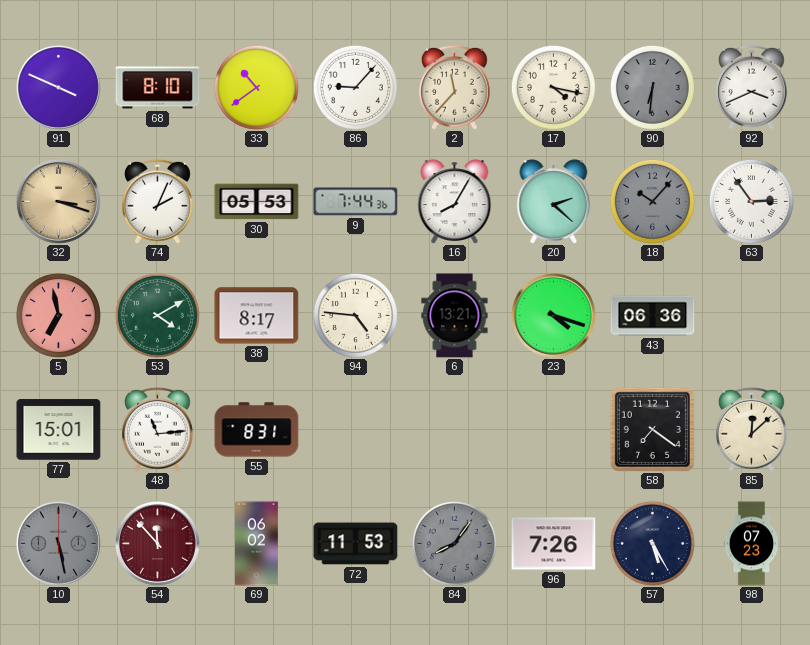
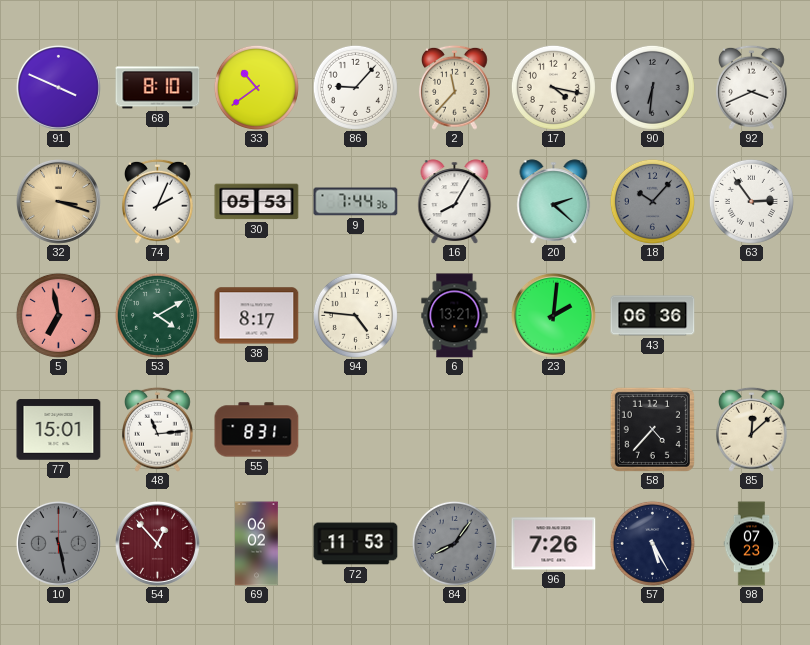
23: 4:18 -> 2:01
58: 7:21 -> 4:37
54: 11:53 -> 12:53
